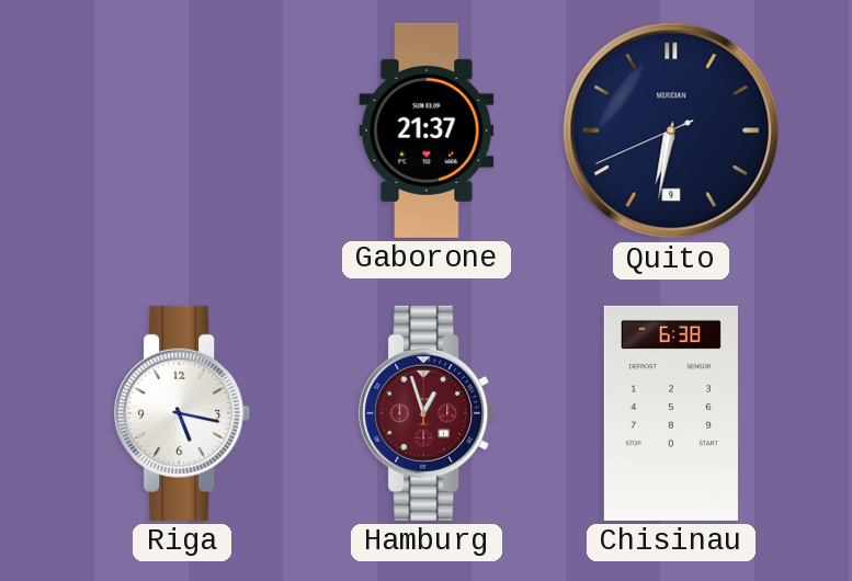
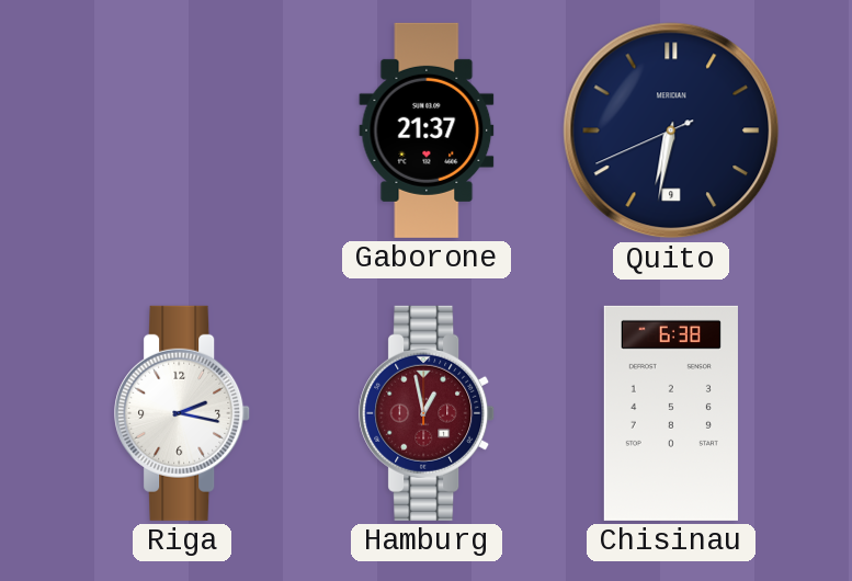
Riga: 5:17 -> 2:17
Hamburg: 12:57 -> 12:58
